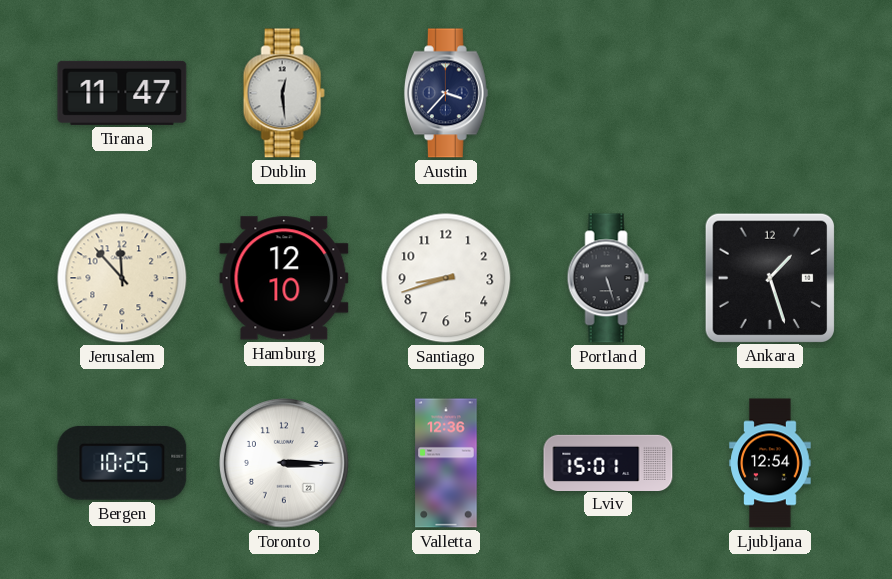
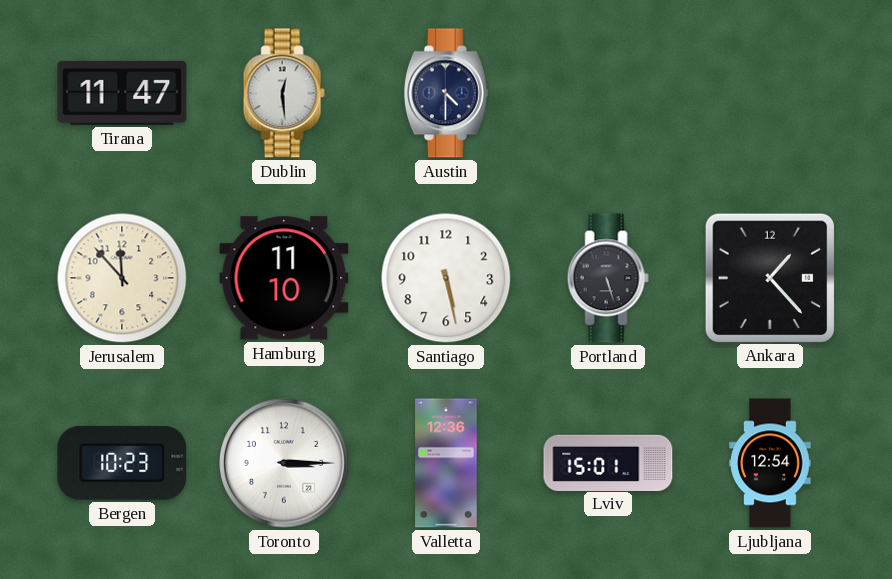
Austin: 3:37 -> 4:30
Hamburg: 12:10 -> 11:10
Santiago: 8:42 -> 5:28
Ankara: 1:27 -> 1:23
Bergen: 10:25 -> 10:23
